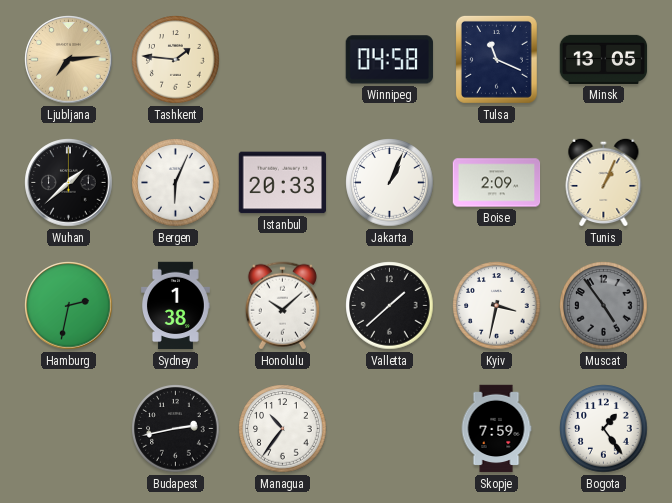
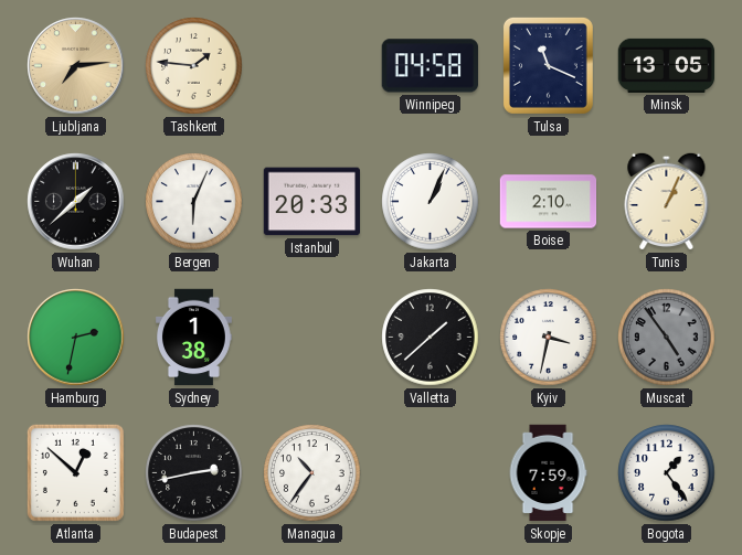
Boise: 2:09 -> 2:10
Honolulu: 10:08 -> none
Atlanta: none -> 12:52
